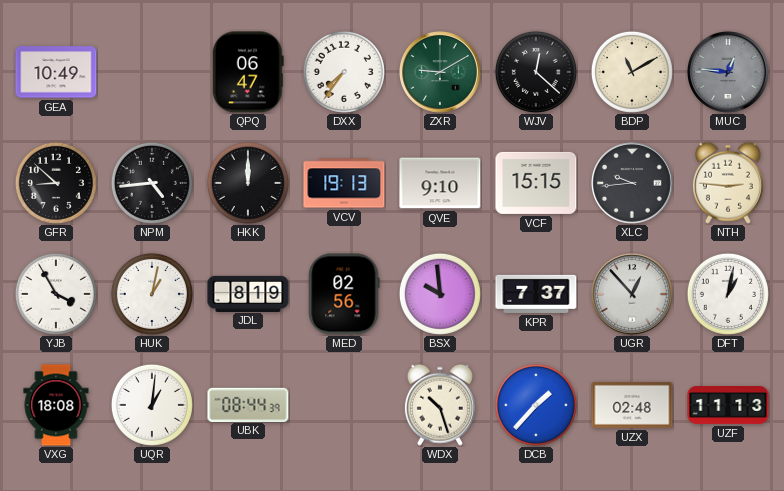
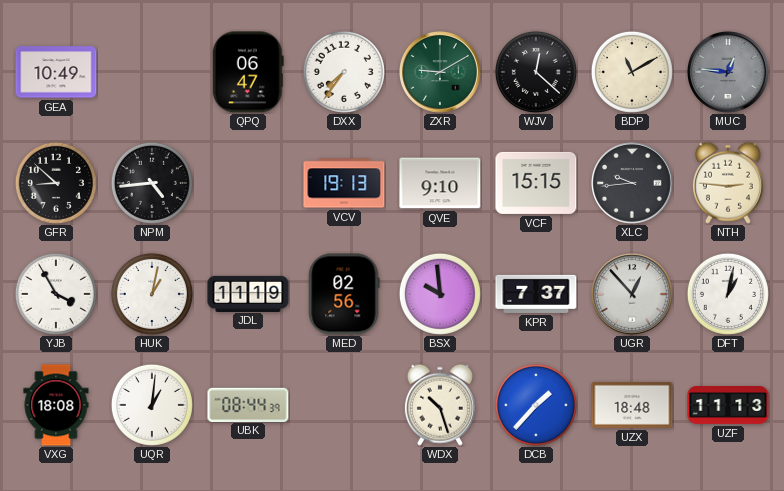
HKK: 12:00 -> none
JDL: 8:19 -> 11:19
UZX: 02:48 -> 18:48
